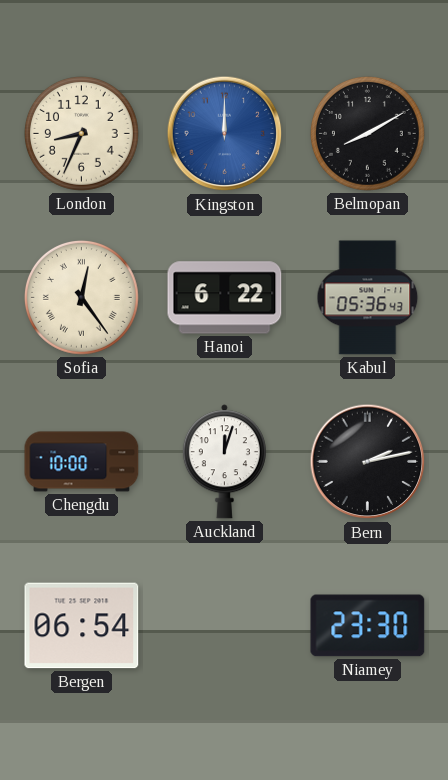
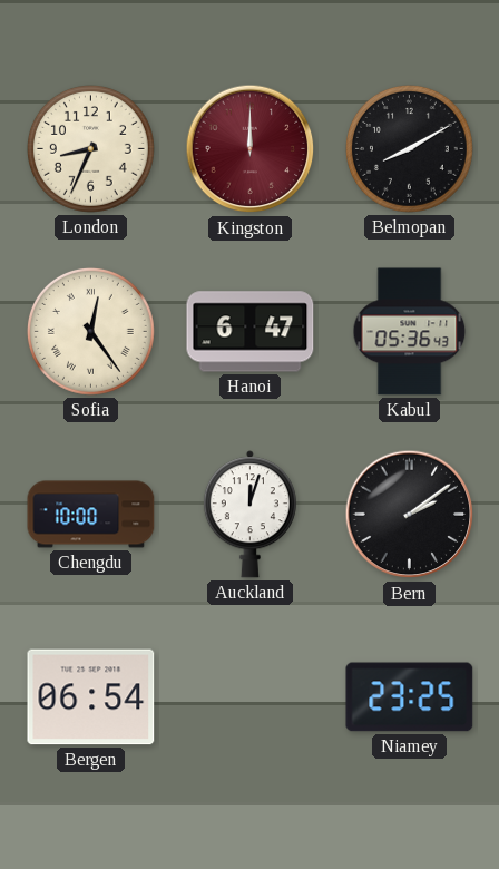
Kingston dial: blue -> burgundy
Hanoi: 6:22 -> 6:47
Bern: 2:13 -> 2:09
Niamey: 23:30 -> 23:25
